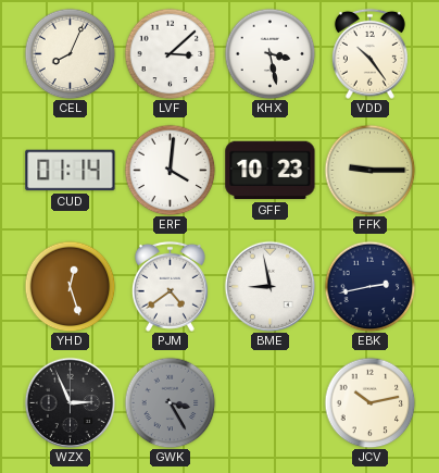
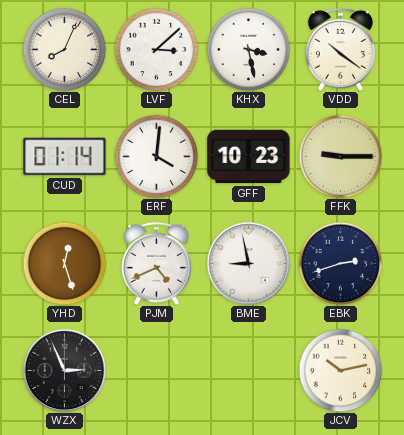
VDD: 10:24 -> 10:21
PJM: 4:39 -> 4:41
EBK: 2:43 -> 2:42
GWK: 3:25 -> none
